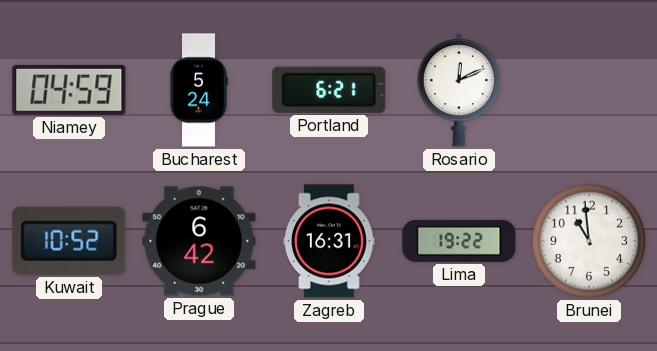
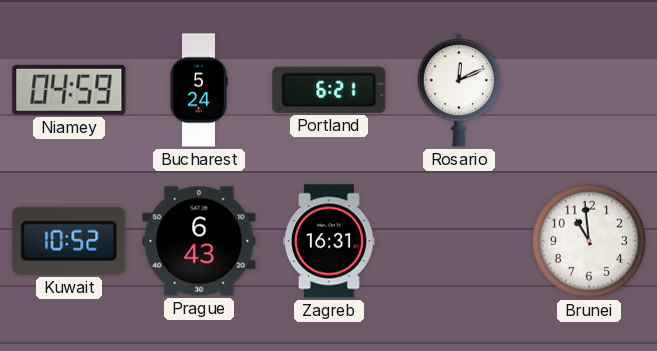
Prague: 6:42 -> 6:43
Lima: 19:22 -> none
